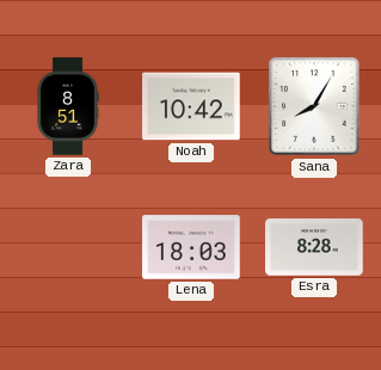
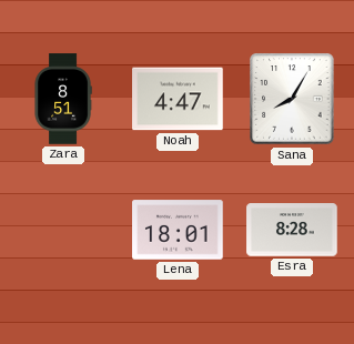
Noah: 10:42 -> 4:47
Lena: 18:03 -> 18:01
